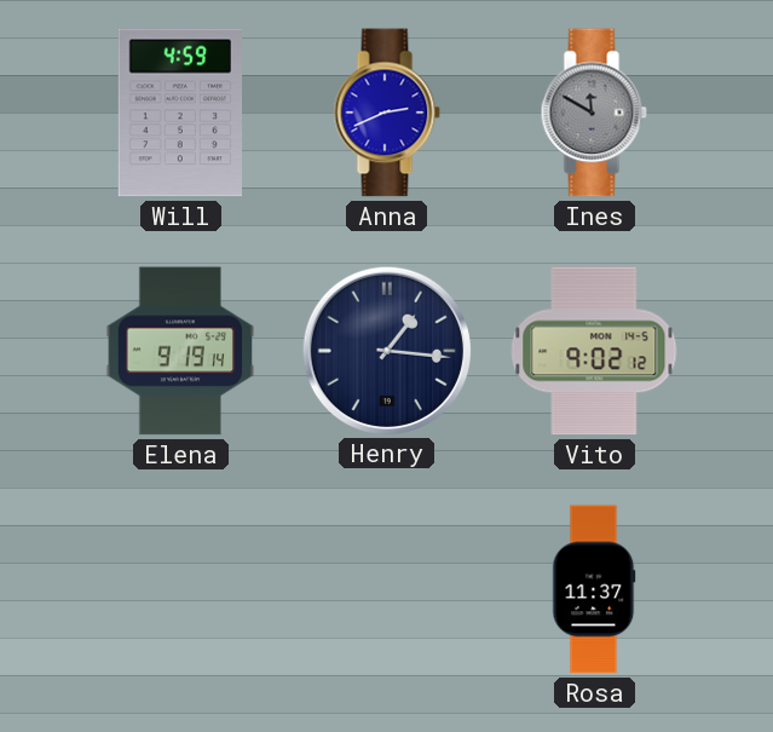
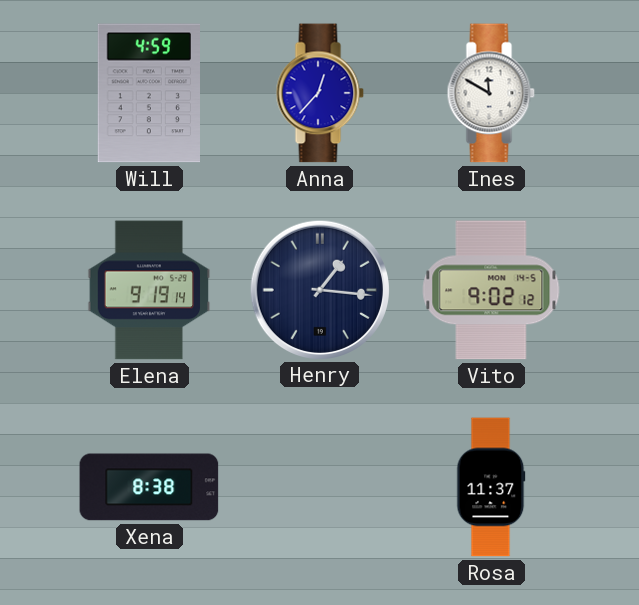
Anna: 2:41 -> 12:37
Ines dial: grey -> white
Xena: none -> 8:38
